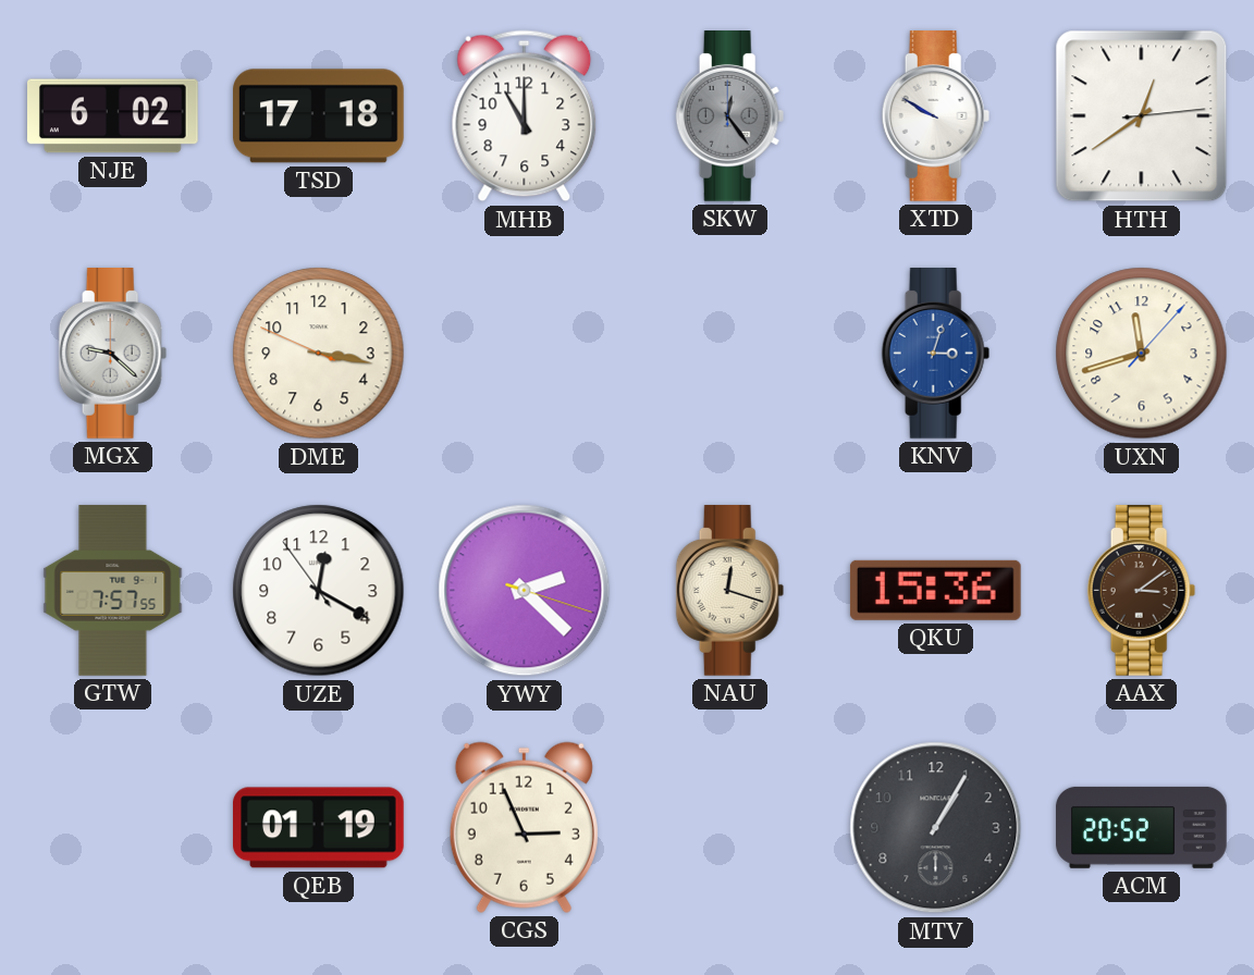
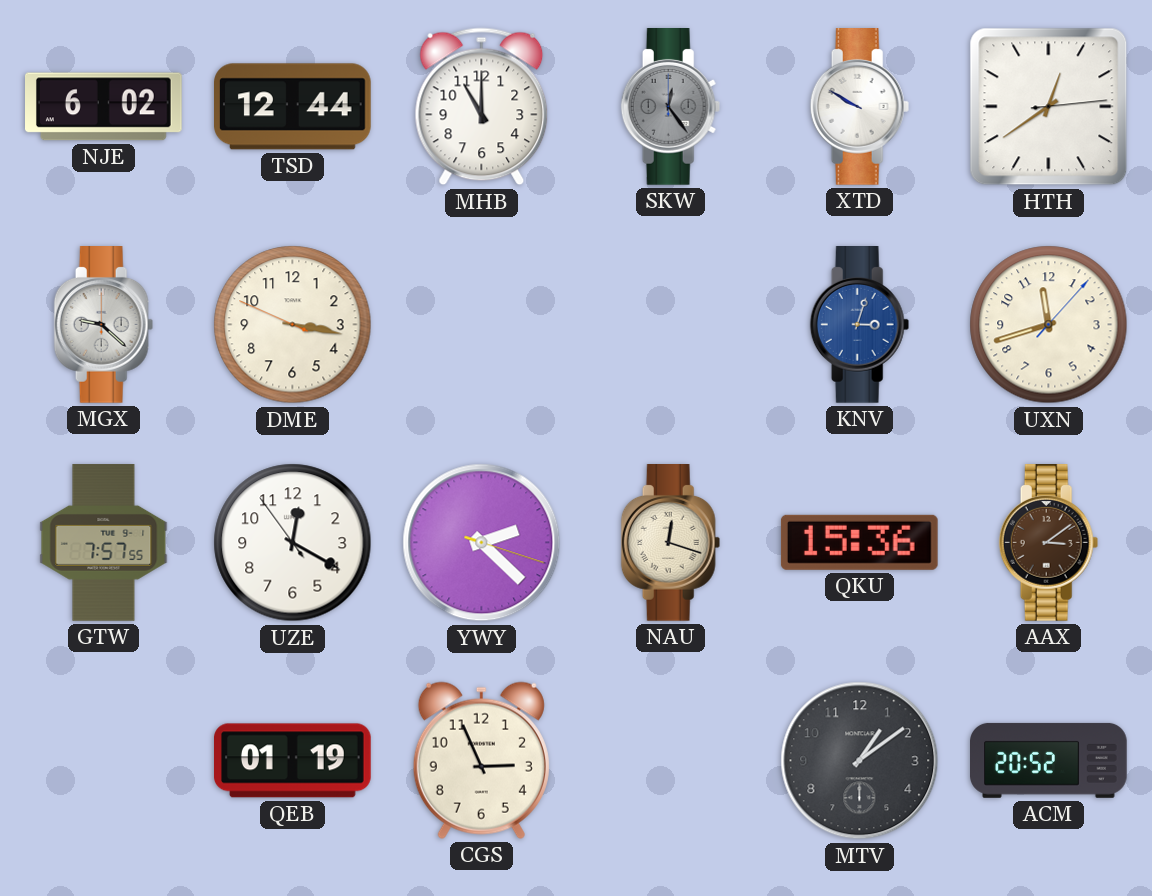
TSD: 17:18 -> 12:44
MTV: 1:05 -> 1:09
